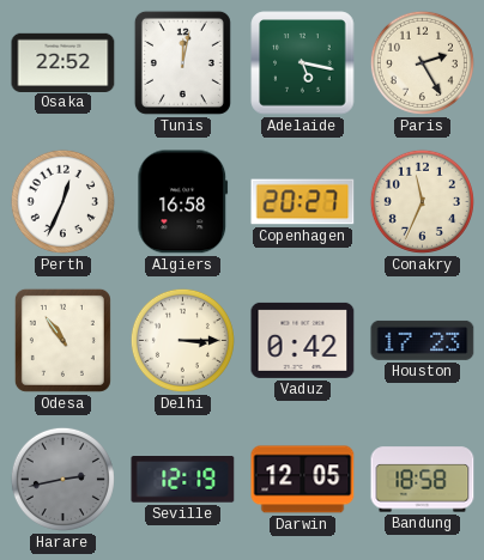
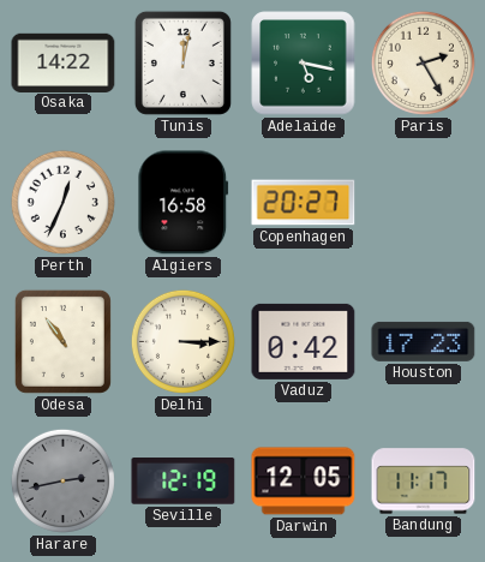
Osaka: 22:52 -> 14:22
Conakry: 11:34 -> none
Bandung: 18:58 -> 11:17
